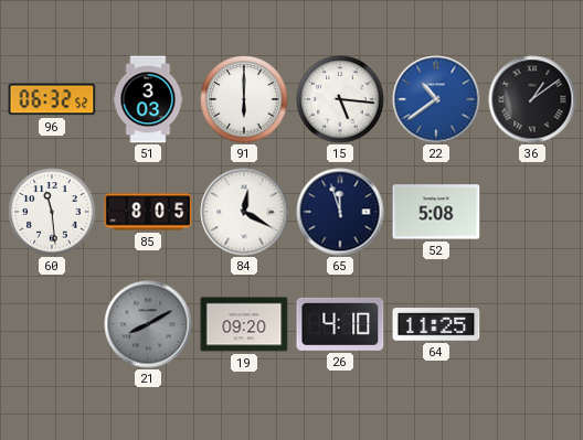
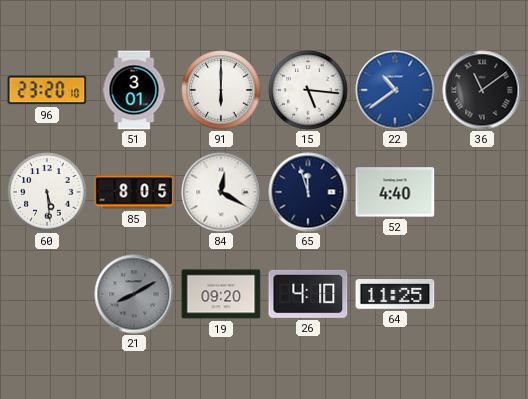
96: 06:32 -> 23:20
51: 3:03 -> 3:01
36: 1:09 -> 11:09
60: 11:29 -> 5:29
52: 5:08 -> 4:40
